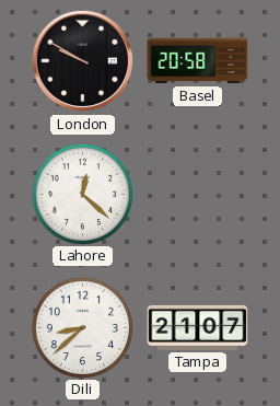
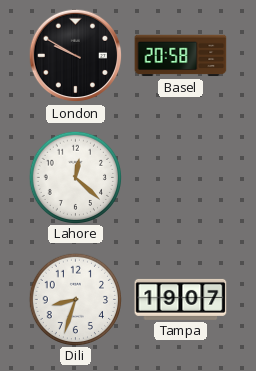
Dili: 8:38 -> 8:33
Tampa: 21:07 -> 19:07
